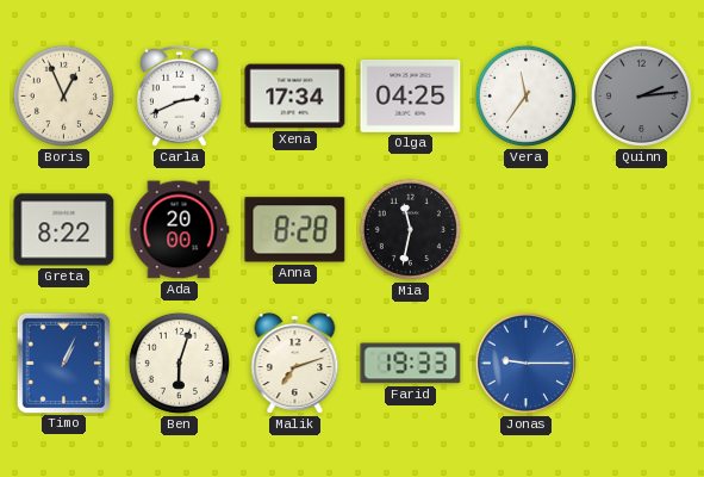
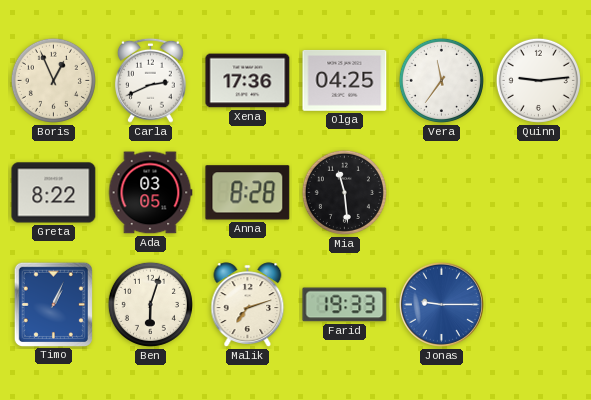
Xena: 17:34 -> 17:36
Quinn: 2:14 -> 9:14
Quinn dial: grey -> white
Ada: 20:00 -> 03:05
Mia: 11:32 -> 11:29
